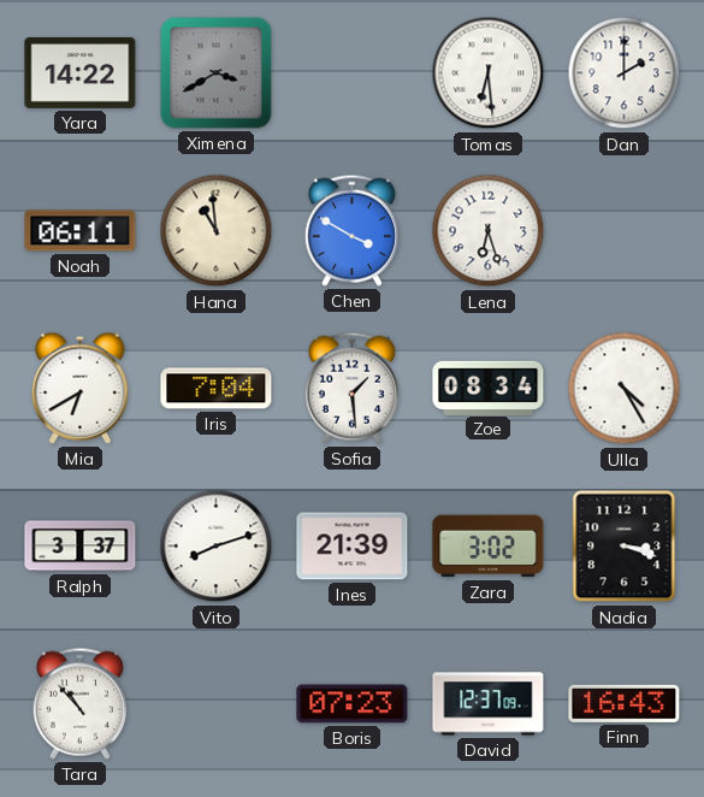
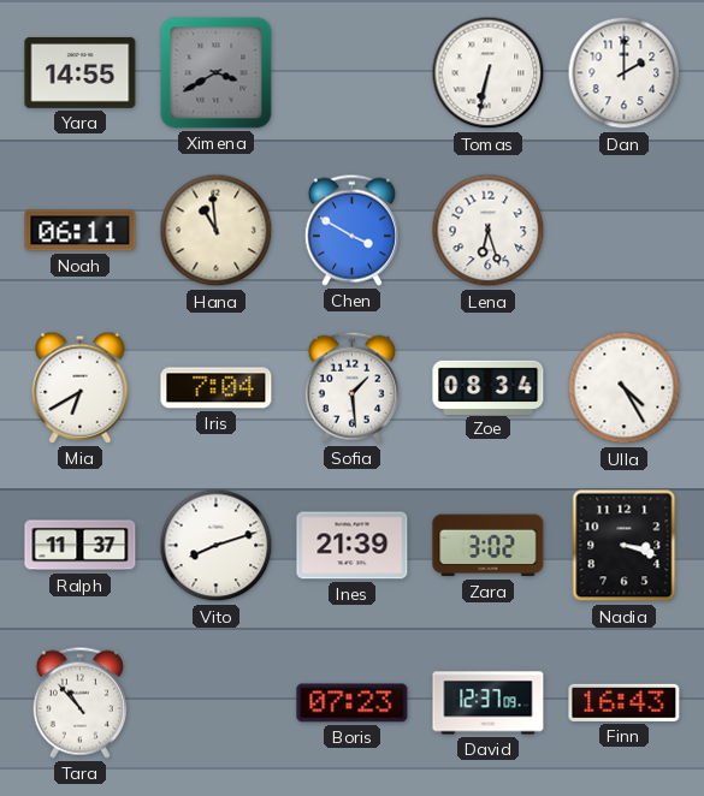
Yara: 14:22 -> 14:55
Tomas: 6:29 -> 6:32
Ralph: 3:37 -> 11:37
